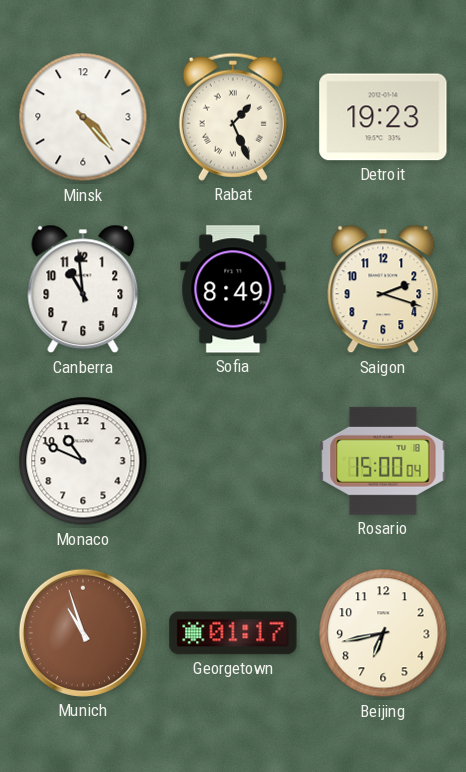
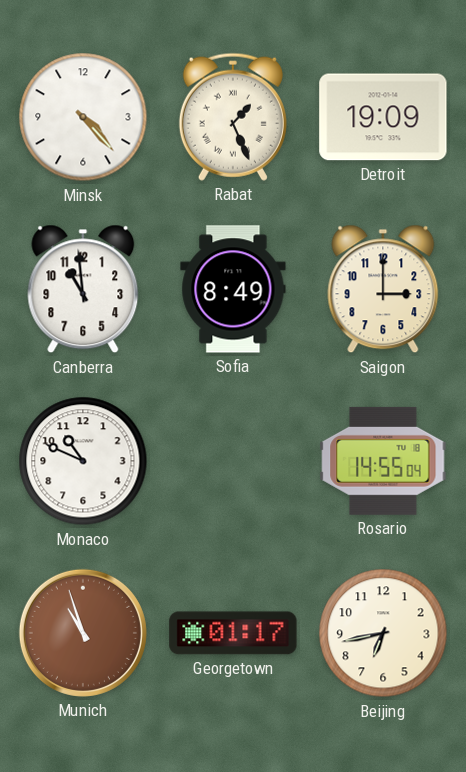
Detroit: 19:23 -> 19:09
Saigon: 2:18 -> 3:00
Rosario: 15:00 -> 14:55
